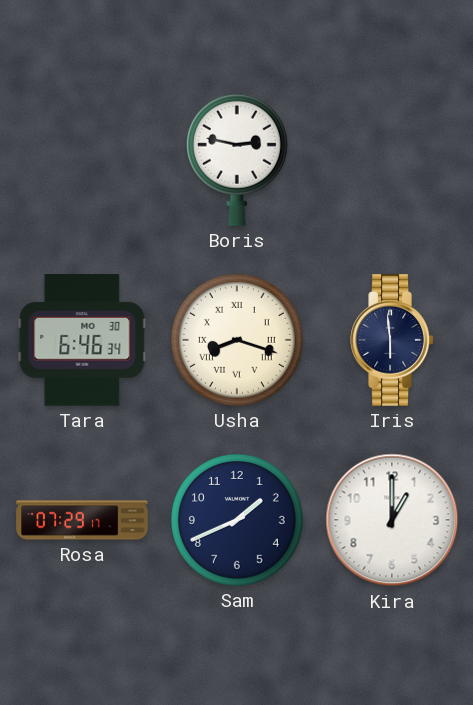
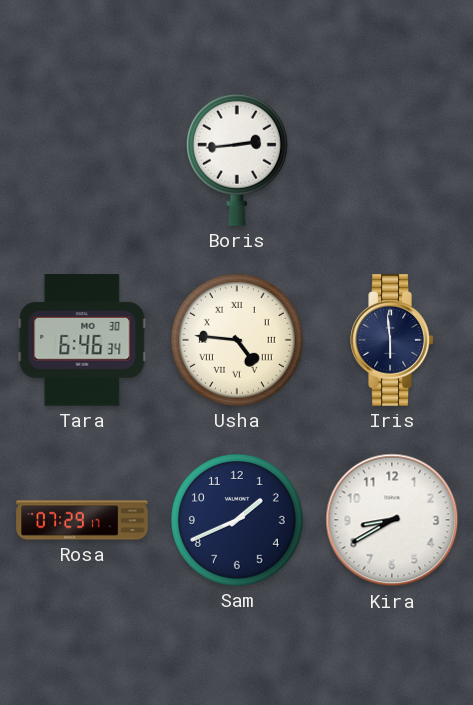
Boris: 2:47 -> 2:44
Usha: 8:18 -> 4:46
Kira: 1:00 -> 8:40
